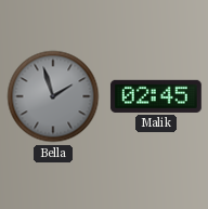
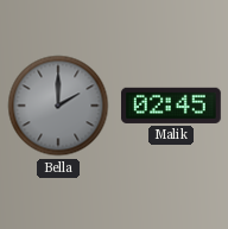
Bella: 1:57 -> 2:00
